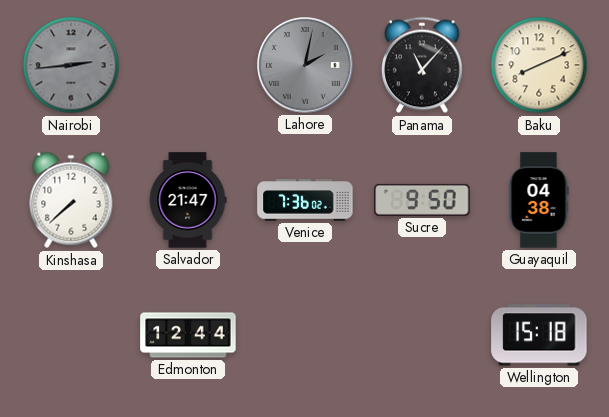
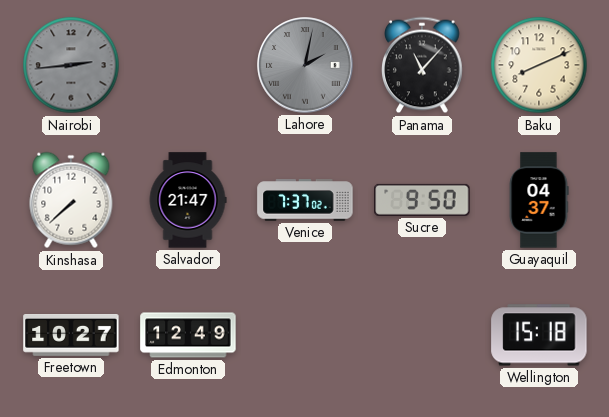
Venice: 7:36 -> 7:37
Guayaquil: 04:38 -> 04:37
Freetown: none -> 10:27
Edmonton: 12:44 -> 12:49
